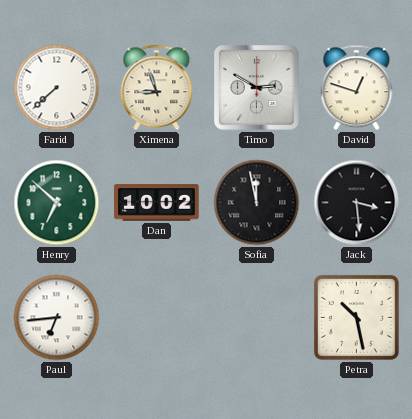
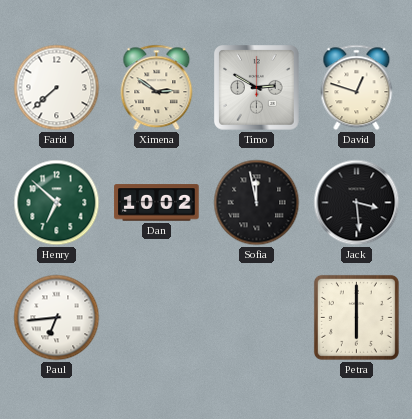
Ximena: 8:57 -> 2:51
Petra: 10:28 -> 6:00
